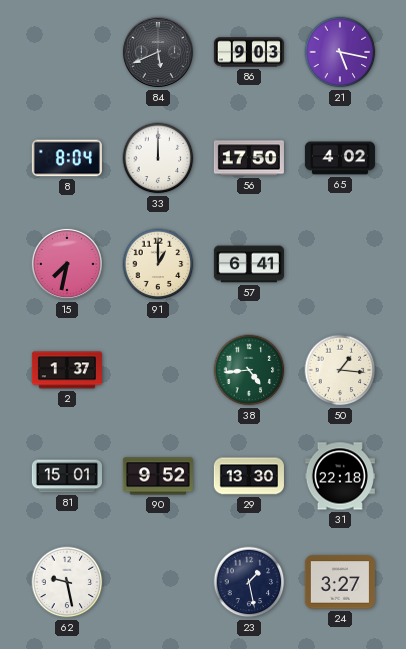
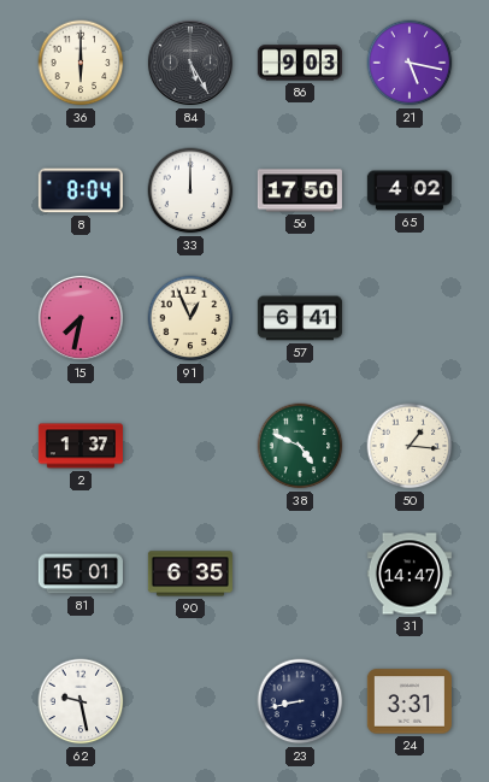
36: none -> 6:00
84: 5:41 -> 5:25
91: 1:00 -> 12:56
38: 4:44 -> 4:49
90: 9:52 -> 6:35
29: 13:30 -> none
31: 22:18 -> 14:47
23: 1:28 -> 8:43
24: 3:27 -> 3:31
